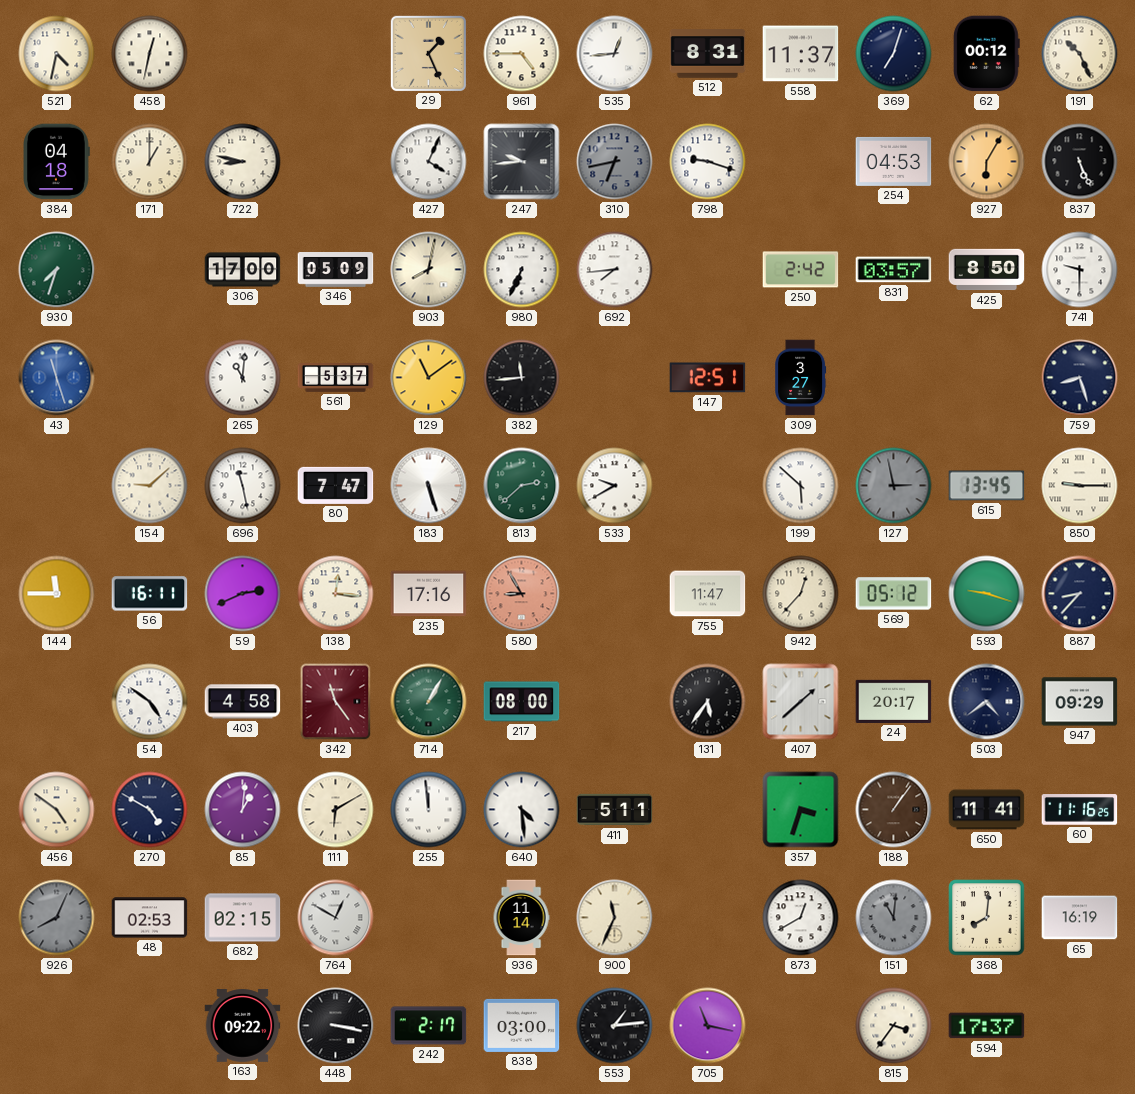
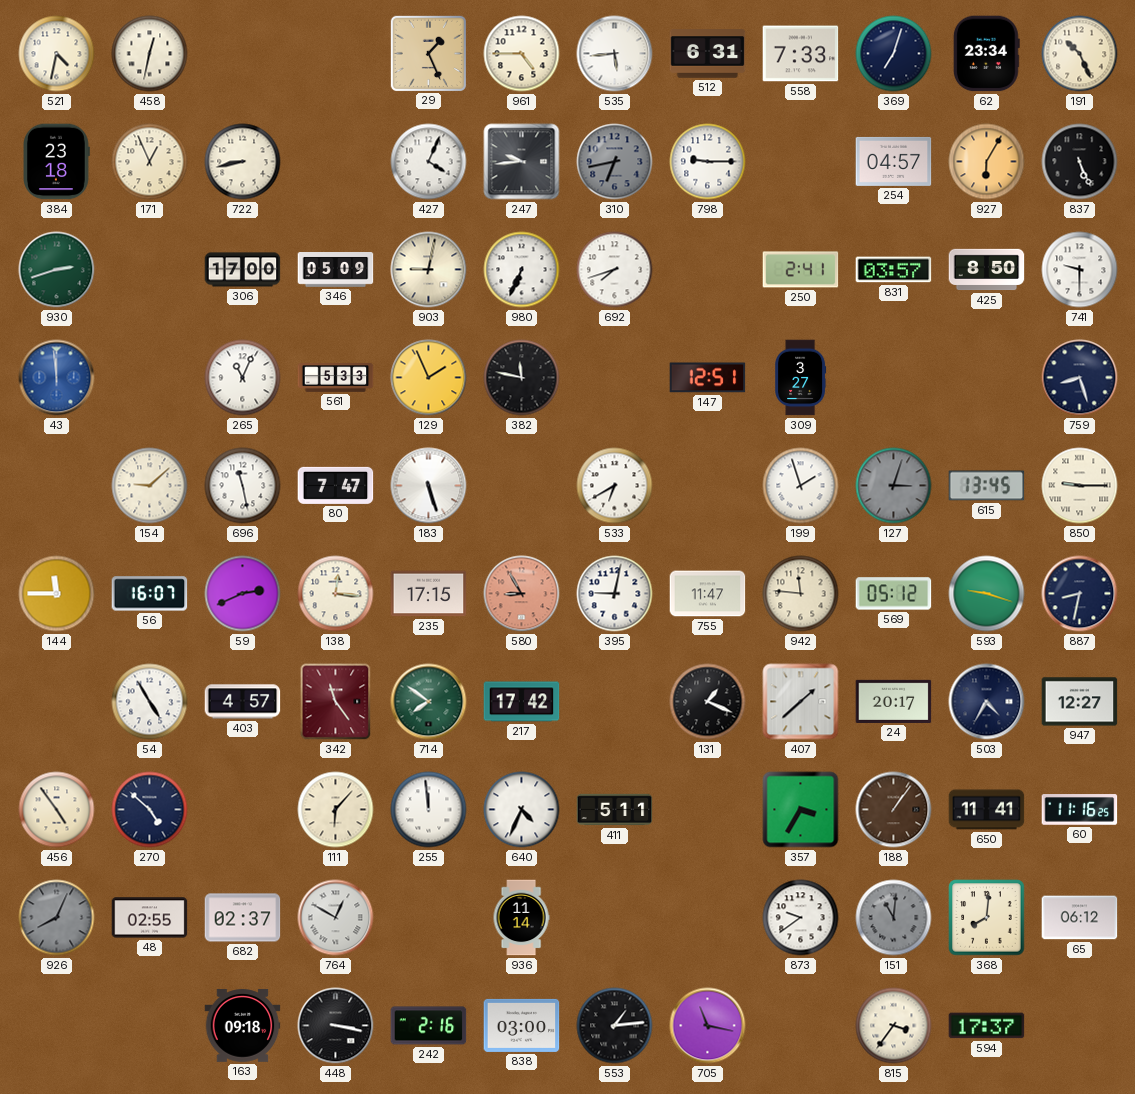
535: 12:44 -> 5:44
512: 8:31 -> 6:31
558: 11:37 -> 7:33
62: 00:12 -> 23:34
384: 04:18 -> 23:18
171: 1:00 -> 12:56
722: 8:47 -> 8:43
798: 9:18 -> 9:15
254: 04:53 -> 04:57
930: 7:33 -> 2:42
903: 8:02 -> 9:02
692: 7:44 -> 7:42
250: 2:42 -> 2:41
43: 11:27 -> 11:59
265: 11:01 -> 11:04
561: 5:37 -> 5:33
129: 11:09 -> 1:56
382: 11:44 -> 11:47
813: 2:38 -> none
533: 9:40 -> 6:40
199: 5:52 -> 1:57
127: 2:58 -> 3:03
56: 16:11 -> 16:07
235: 17:16 -> 17:15
395: none -> 9:02
942: 12:37 -> 11:46
887: 8:37 -> 8:32
54: 4:51 -> 4:55
403: 4:58 -> 4:57
714: 1:05 -> 7:51
217: 08:00 -> 17:42
131: 5:36 -> 1:19
503: 4:39 -> 4:35
947: 09:29 -> 12:27
456: 4:51 -> 4:54
270: 4:50 -> 4:52
85: 1:01 -> none
111: 6:10 -> 6:07
640: 4:29 -> 4:34
357: 3:33 -> 3:35
48: 02:53 -> 02:55
682: 02:15 -> 02:37
900: 11:34 -> none
873: 12:40 -> 9:39
65: 16:19 -> 06:12
163: 09:22 -> 09:18
242: 2:17 -> 2:16
